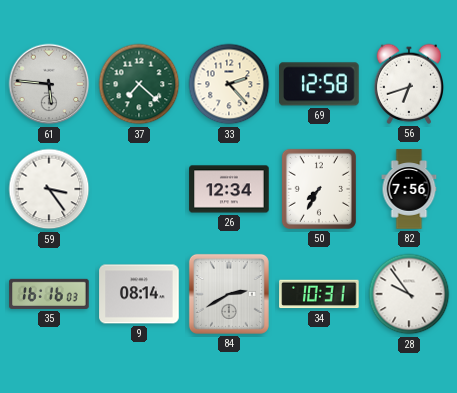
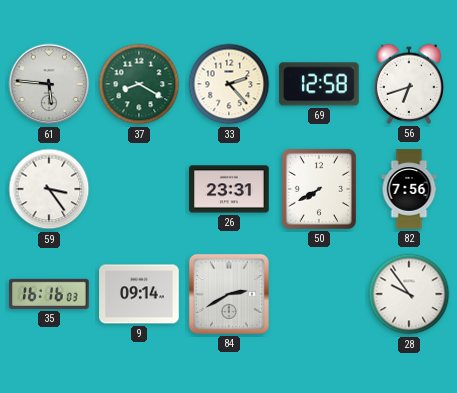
37: 7:22 -> 8:20
26: 12:34 -> 23:31
50: 7:35 -> 7:40
9: 08:14 -> 09:14
34: 10:31 -> none
